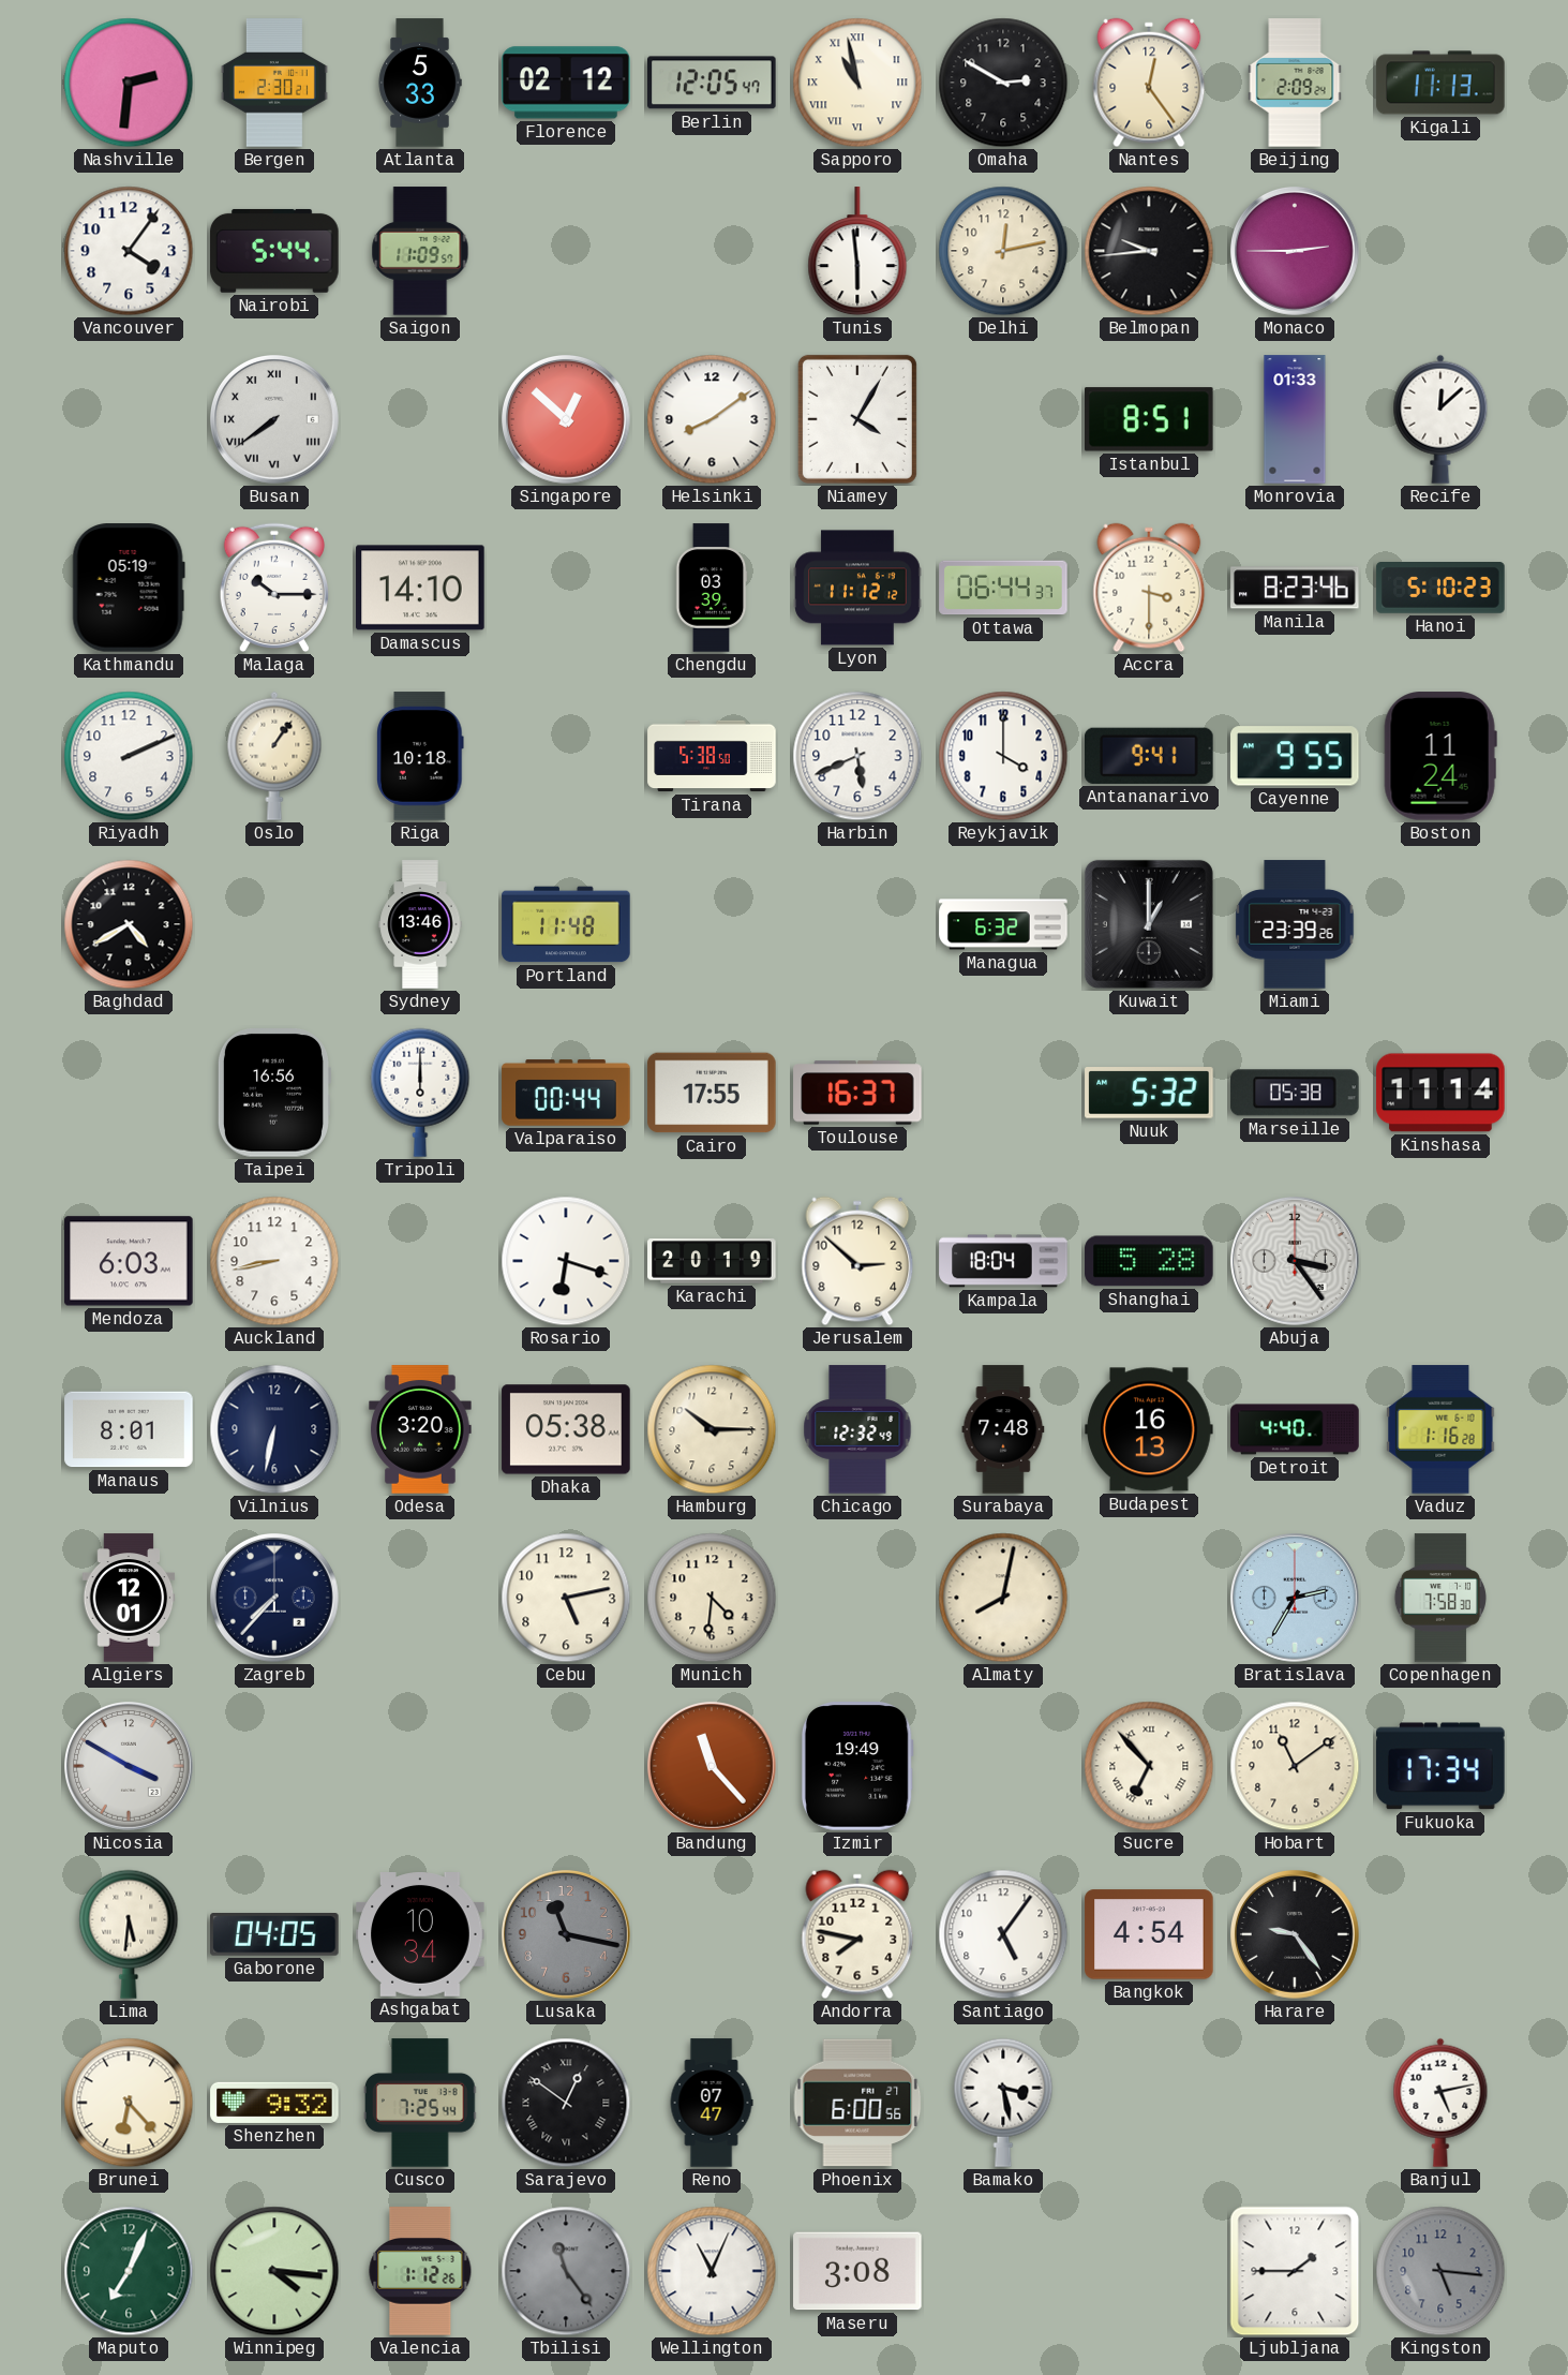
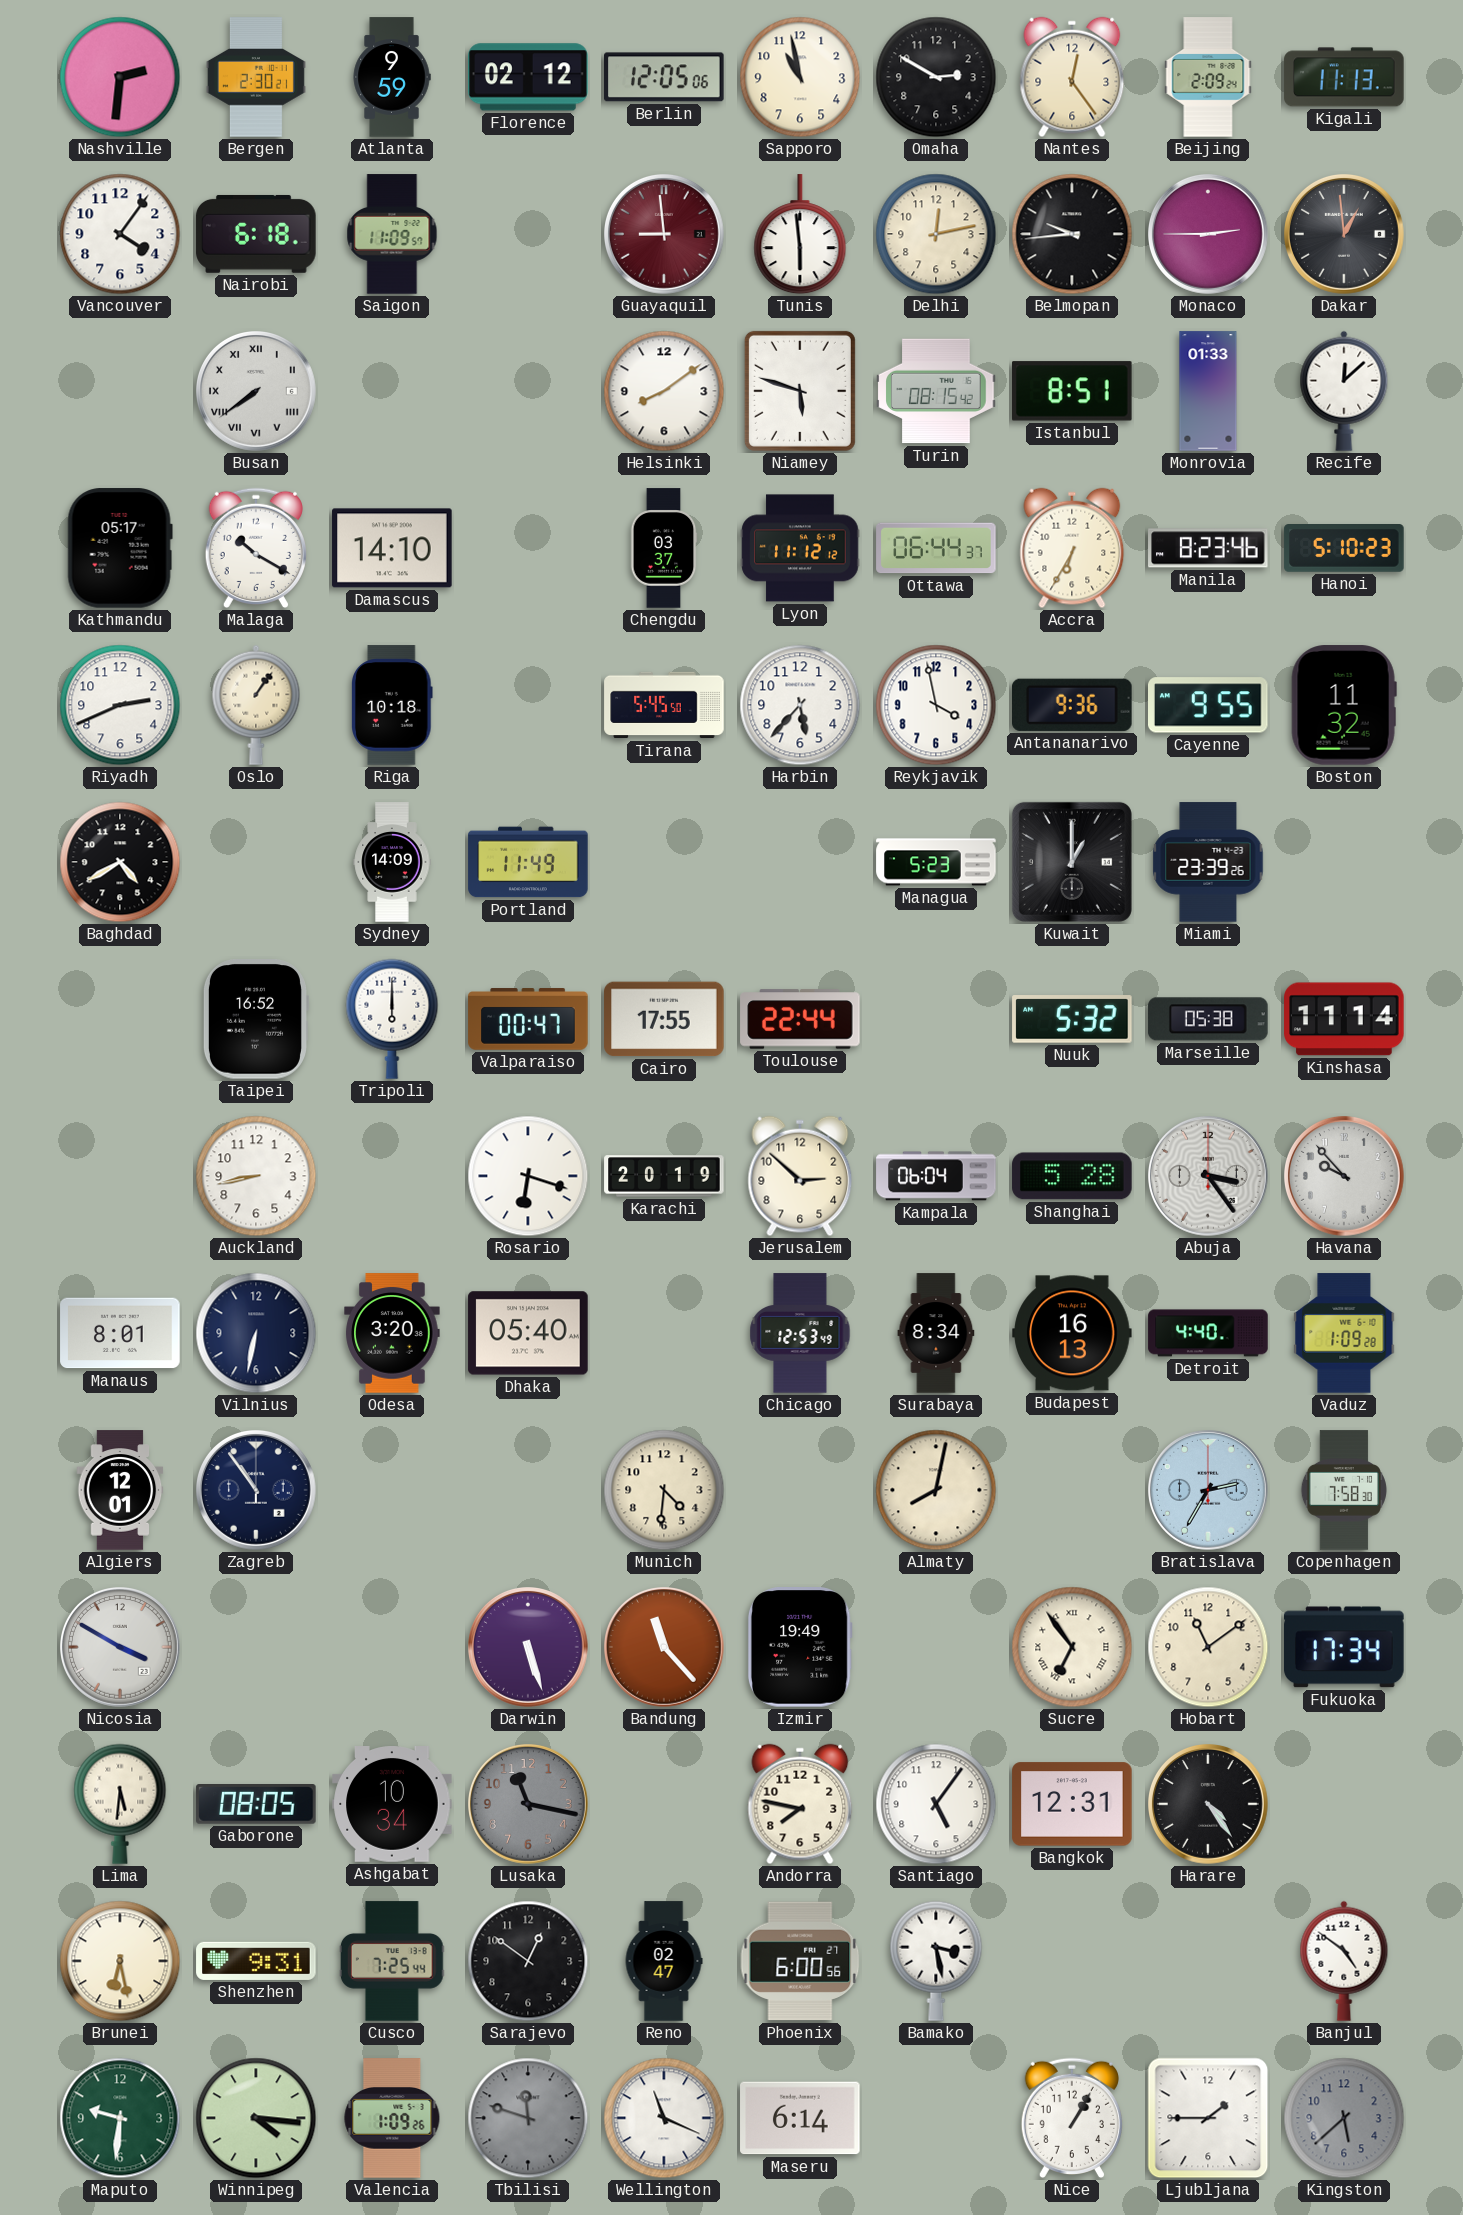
Atlanta: 5:33 -> 9:59
Berlin: 12:05:47 -> 12:05:06
Sapporo numerals: Roman -> Arabic
Nairobi: 5:44 -> 6:18
Guayaquil: none -> 8:59
Dakar: none -> 12:59
Singapore: 12:52 -> none
Niamey: 4:05 -> 5:48
Turin: none -> 08:15
Kathmandu: 05:19 -> 05:17
Malaga: 10:15 -> 10:20
Chengdu: 03:39 -> 03:37
Accra: 3:30 -> 6:35
Riyadh: 2:11 -> 2:41
Tirana: 5:38 -> 5:45
Harbin: 5:41 -> 5:37
Reykjavik: 4:00 -> 3:58
Antananarivo: 9:41 -> 9:36
Boston: 11:24 -> 11:32
Sydney: 13:46 -> 14:09
Portland: 11:48 -> 11:49
Managua: 6:32 -> 5:23
Taipei: 16:56 -> 16:52
Valparaiso: 00:44 -> 00:47
Toulouse: 16:37 -> 22:44
Mendoza: 6:03 -> none
Kampala: 18:04 -> 06:04
Havana: none -> 9:53
Dhaka: 05:38 -> 05:40
Hamburg: 10:15 -> none
Chicago: 12:32 -> 12:53
Surabaya: 7:48 -> 8:34
Vaduz: 1:16 -> 1:09
Zagreb: 7:37 -> 10:54
Cebu: 5:13 -> none
Darwin: none -> 5:27
Sucre: 6:53 -> 6:54
Gaborone: 04:05 -> 08:05
Bangkok: 4:54 -> 12:31
Harare: 9:24 -> 4:24
Brunei: 6:23 -> 6:28
Shenzhen: 9:32 -> 9:31
Sarajevo numerals: Roman -> Arabic
Reno: 07:47 -> 02:47
Banjul: 5:13 -> 4:51
Maputo: 7:04 -> 9:31
Valencia: 1:12 -> 1:09
Tbilisi: 11:24 -> 11:48
Wellington: 11:04 -> 11:19
Maseru: 3:08 -> 6:14
Nice: none -> 1:05
Kingston: 5:16 -> 5:38
